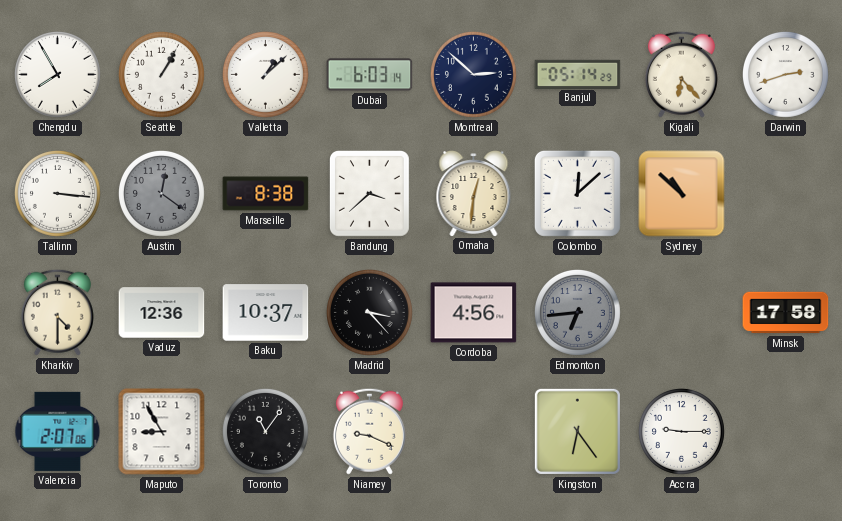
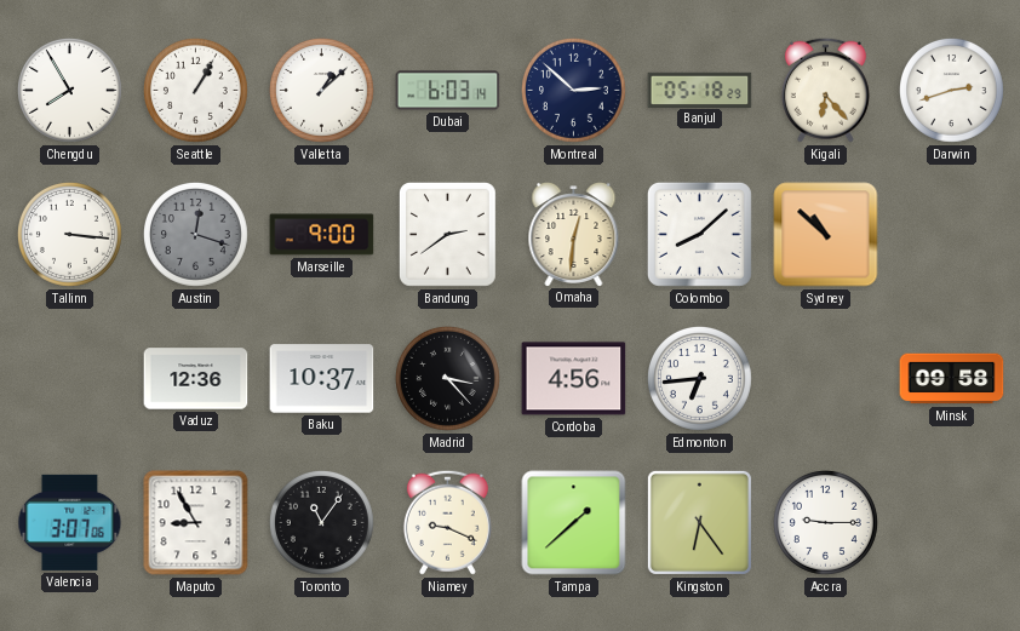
Banjul: 05:14 -> 05:18
Austin: 12:21 -> 12:18
Marseille: 8:38 -> 9:00
Bandung: 3:38 -> 2:39
Colombo: 12:08 -> 8:08
Kharkiv: 4:30 -> none
Edmonton dial: grey -> white
Minsk: 17:58 -> 09:58
Valencia: 2:07 -> 3:07
Tampa: none -> 1:38
